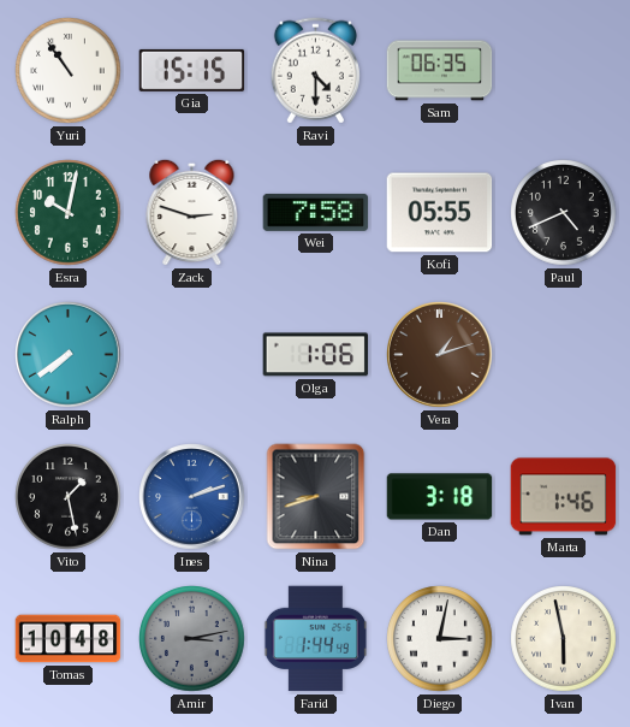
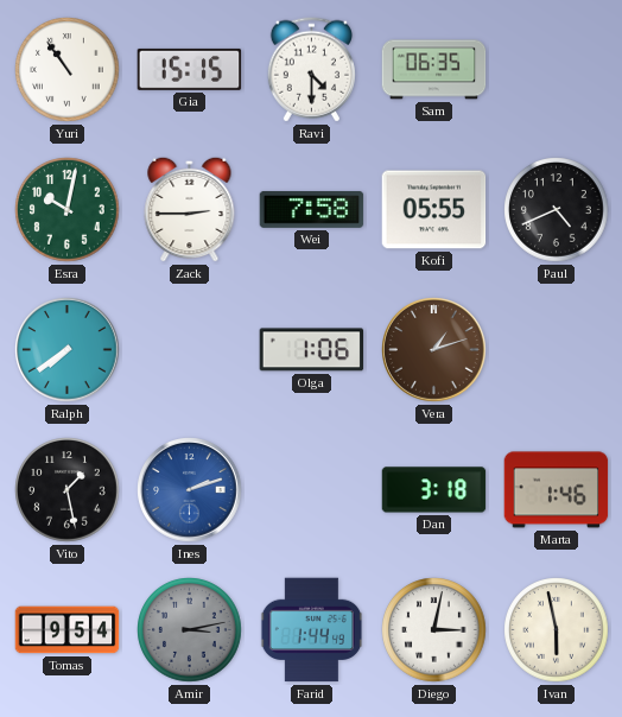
Zack: 2:48 -> 2:45
Nina: 8:42 -> none
Tomas: 10:48 -> 9:54
